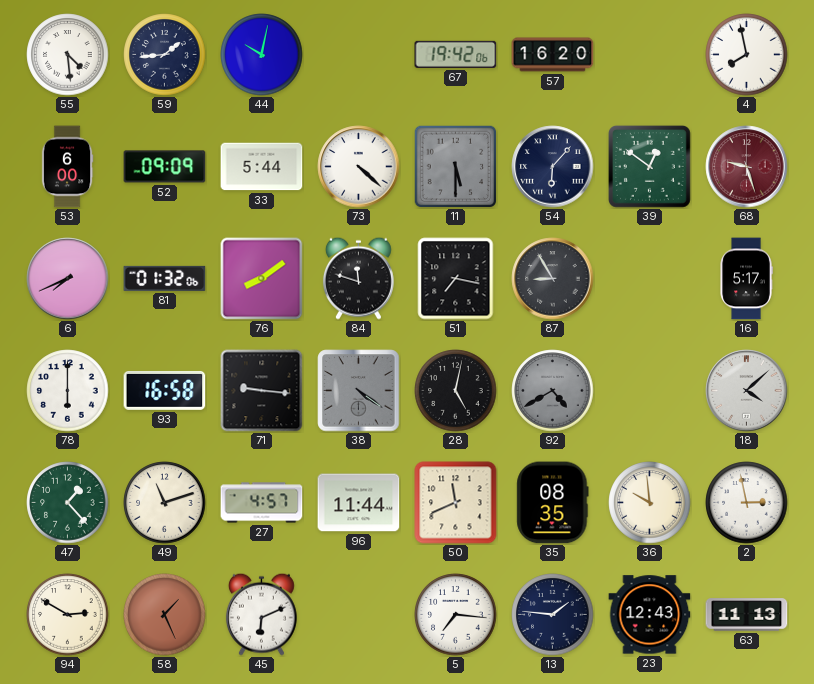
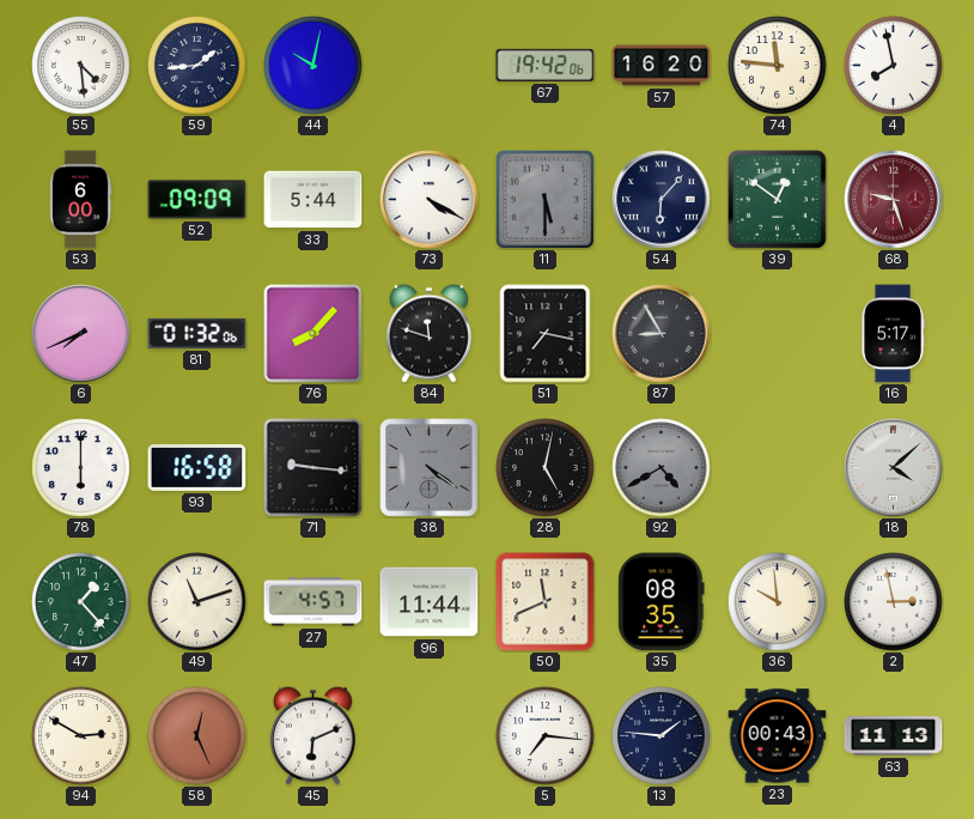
74: none -> 11:46
73: 4:22 -> 4:20
76: 8:09 -> 8:07
58: 1:26 -> 12:26
23: 12:43 -> 00:43
